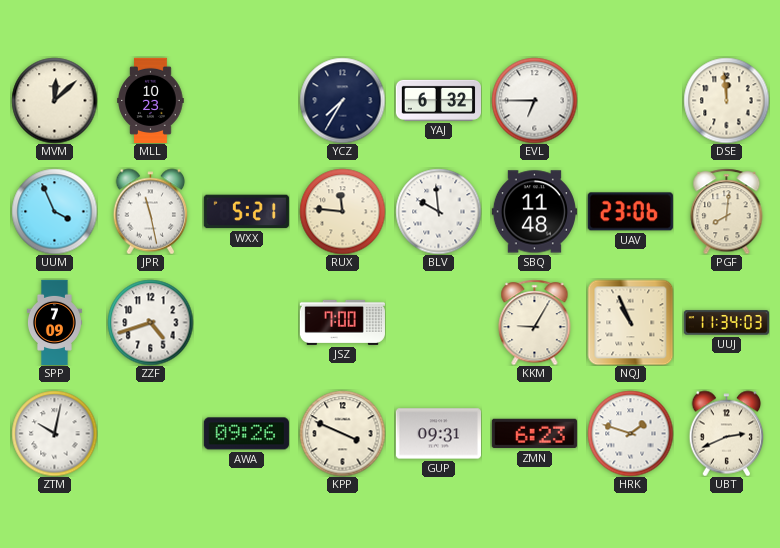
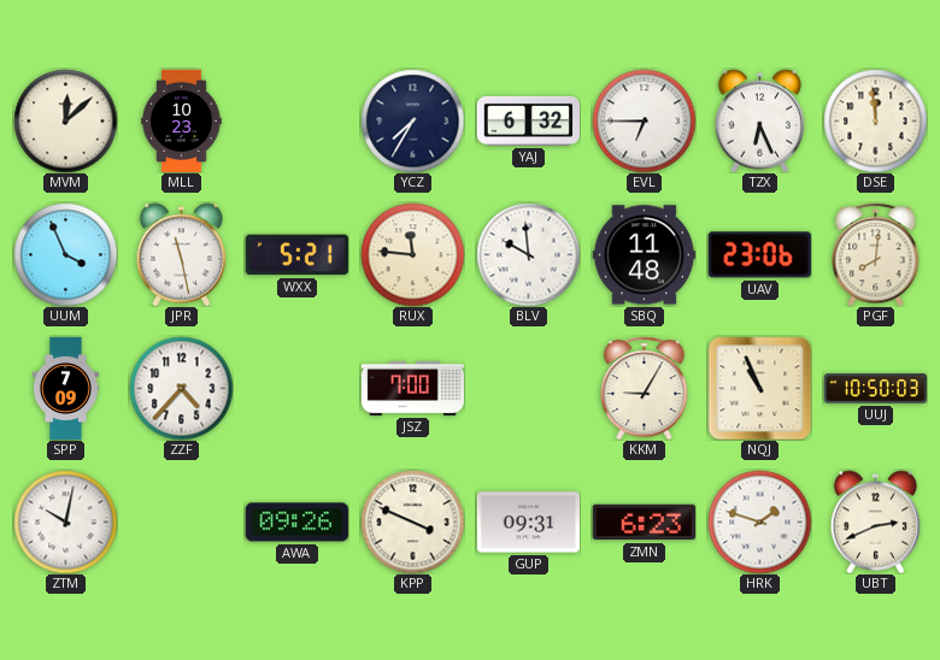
TZX: none -> 6:26
ZZF: 4:42 -> 4:37
UUJ: 11:34 -> 10:50
